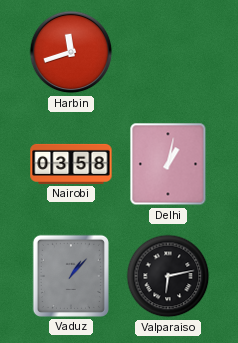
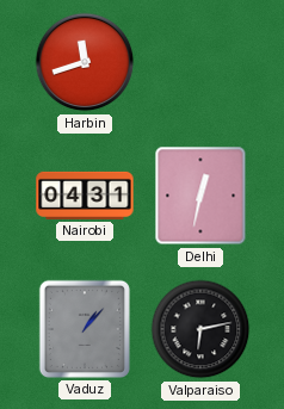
Nairobi: 03:58 -> 04:31
Delhi: 1:02 -> 12:32
